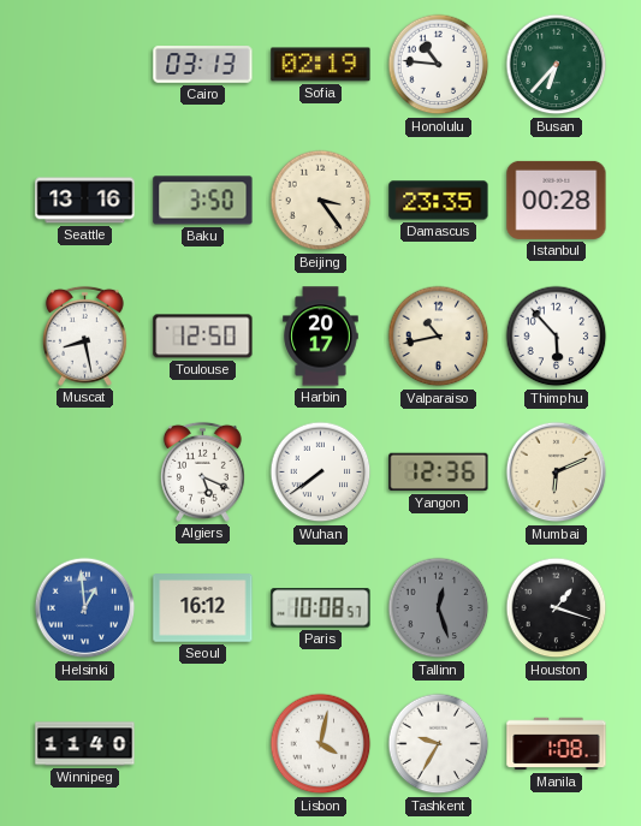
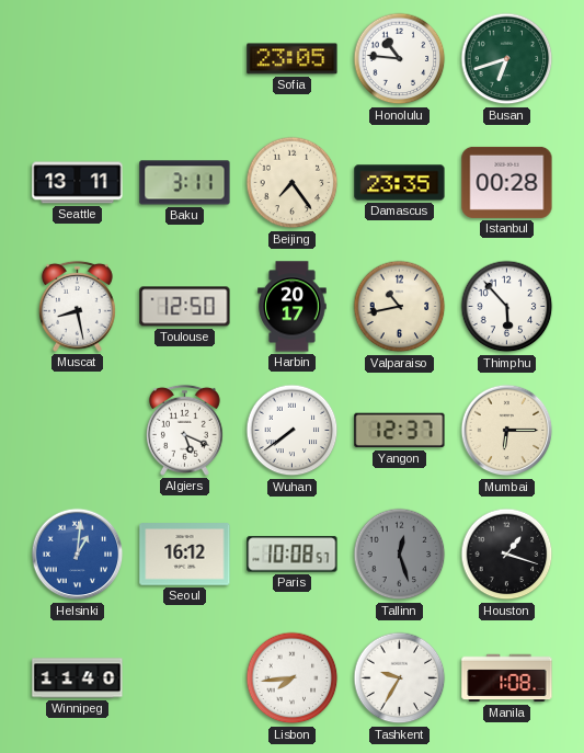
Cairo: 03:13 -> none
Sofia: 02:19 -> 23:05
Busan: 6:37 -> 6:42
Seattle: 13:16 -> 13:11
Baku: 3:50 -> 3:11
Beijing: 3:24 -> 7:24
Yangon: 12:36 -> 12:37
Mumbai: 6:11 -> 6:15
Helsinki: 12:59 -> 1:01
Lisbon: 4:02 -> 7:44
